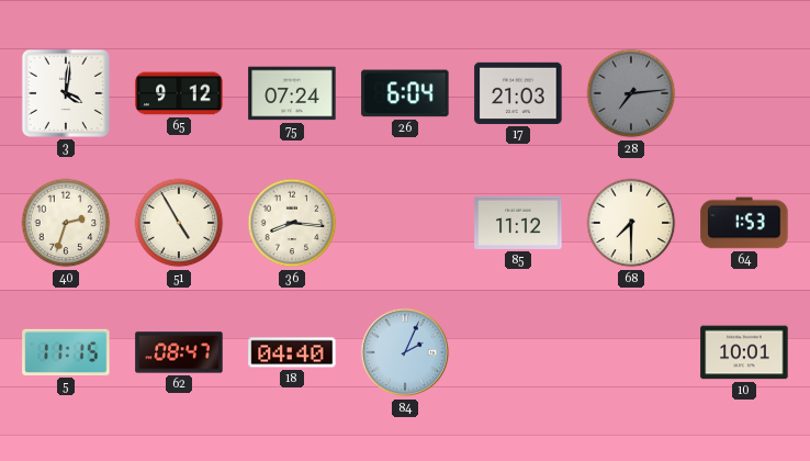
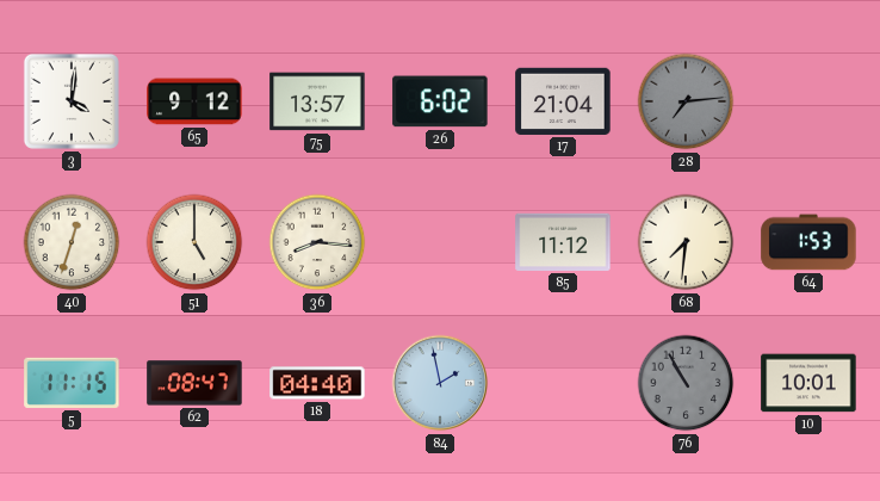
75: 07:24 -> 13:57
26: 6:04 -> 6:02
17: 21:03 -> 21:04
40: 2:33 -> 12:33
51: 4:55 -> 5:00
68: 7:30 -> 7:31
84: 2:04 -> 1:58
76: none -> 10:55
